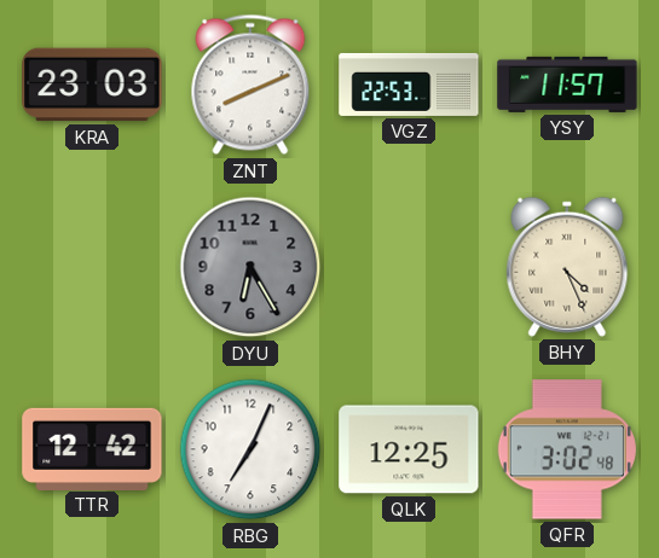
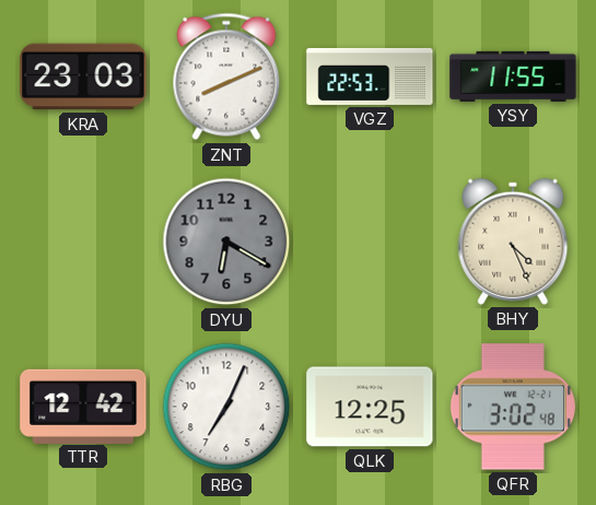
YSY: 11:57 -> 11:55
DYU: 6:25 -> 6:20
